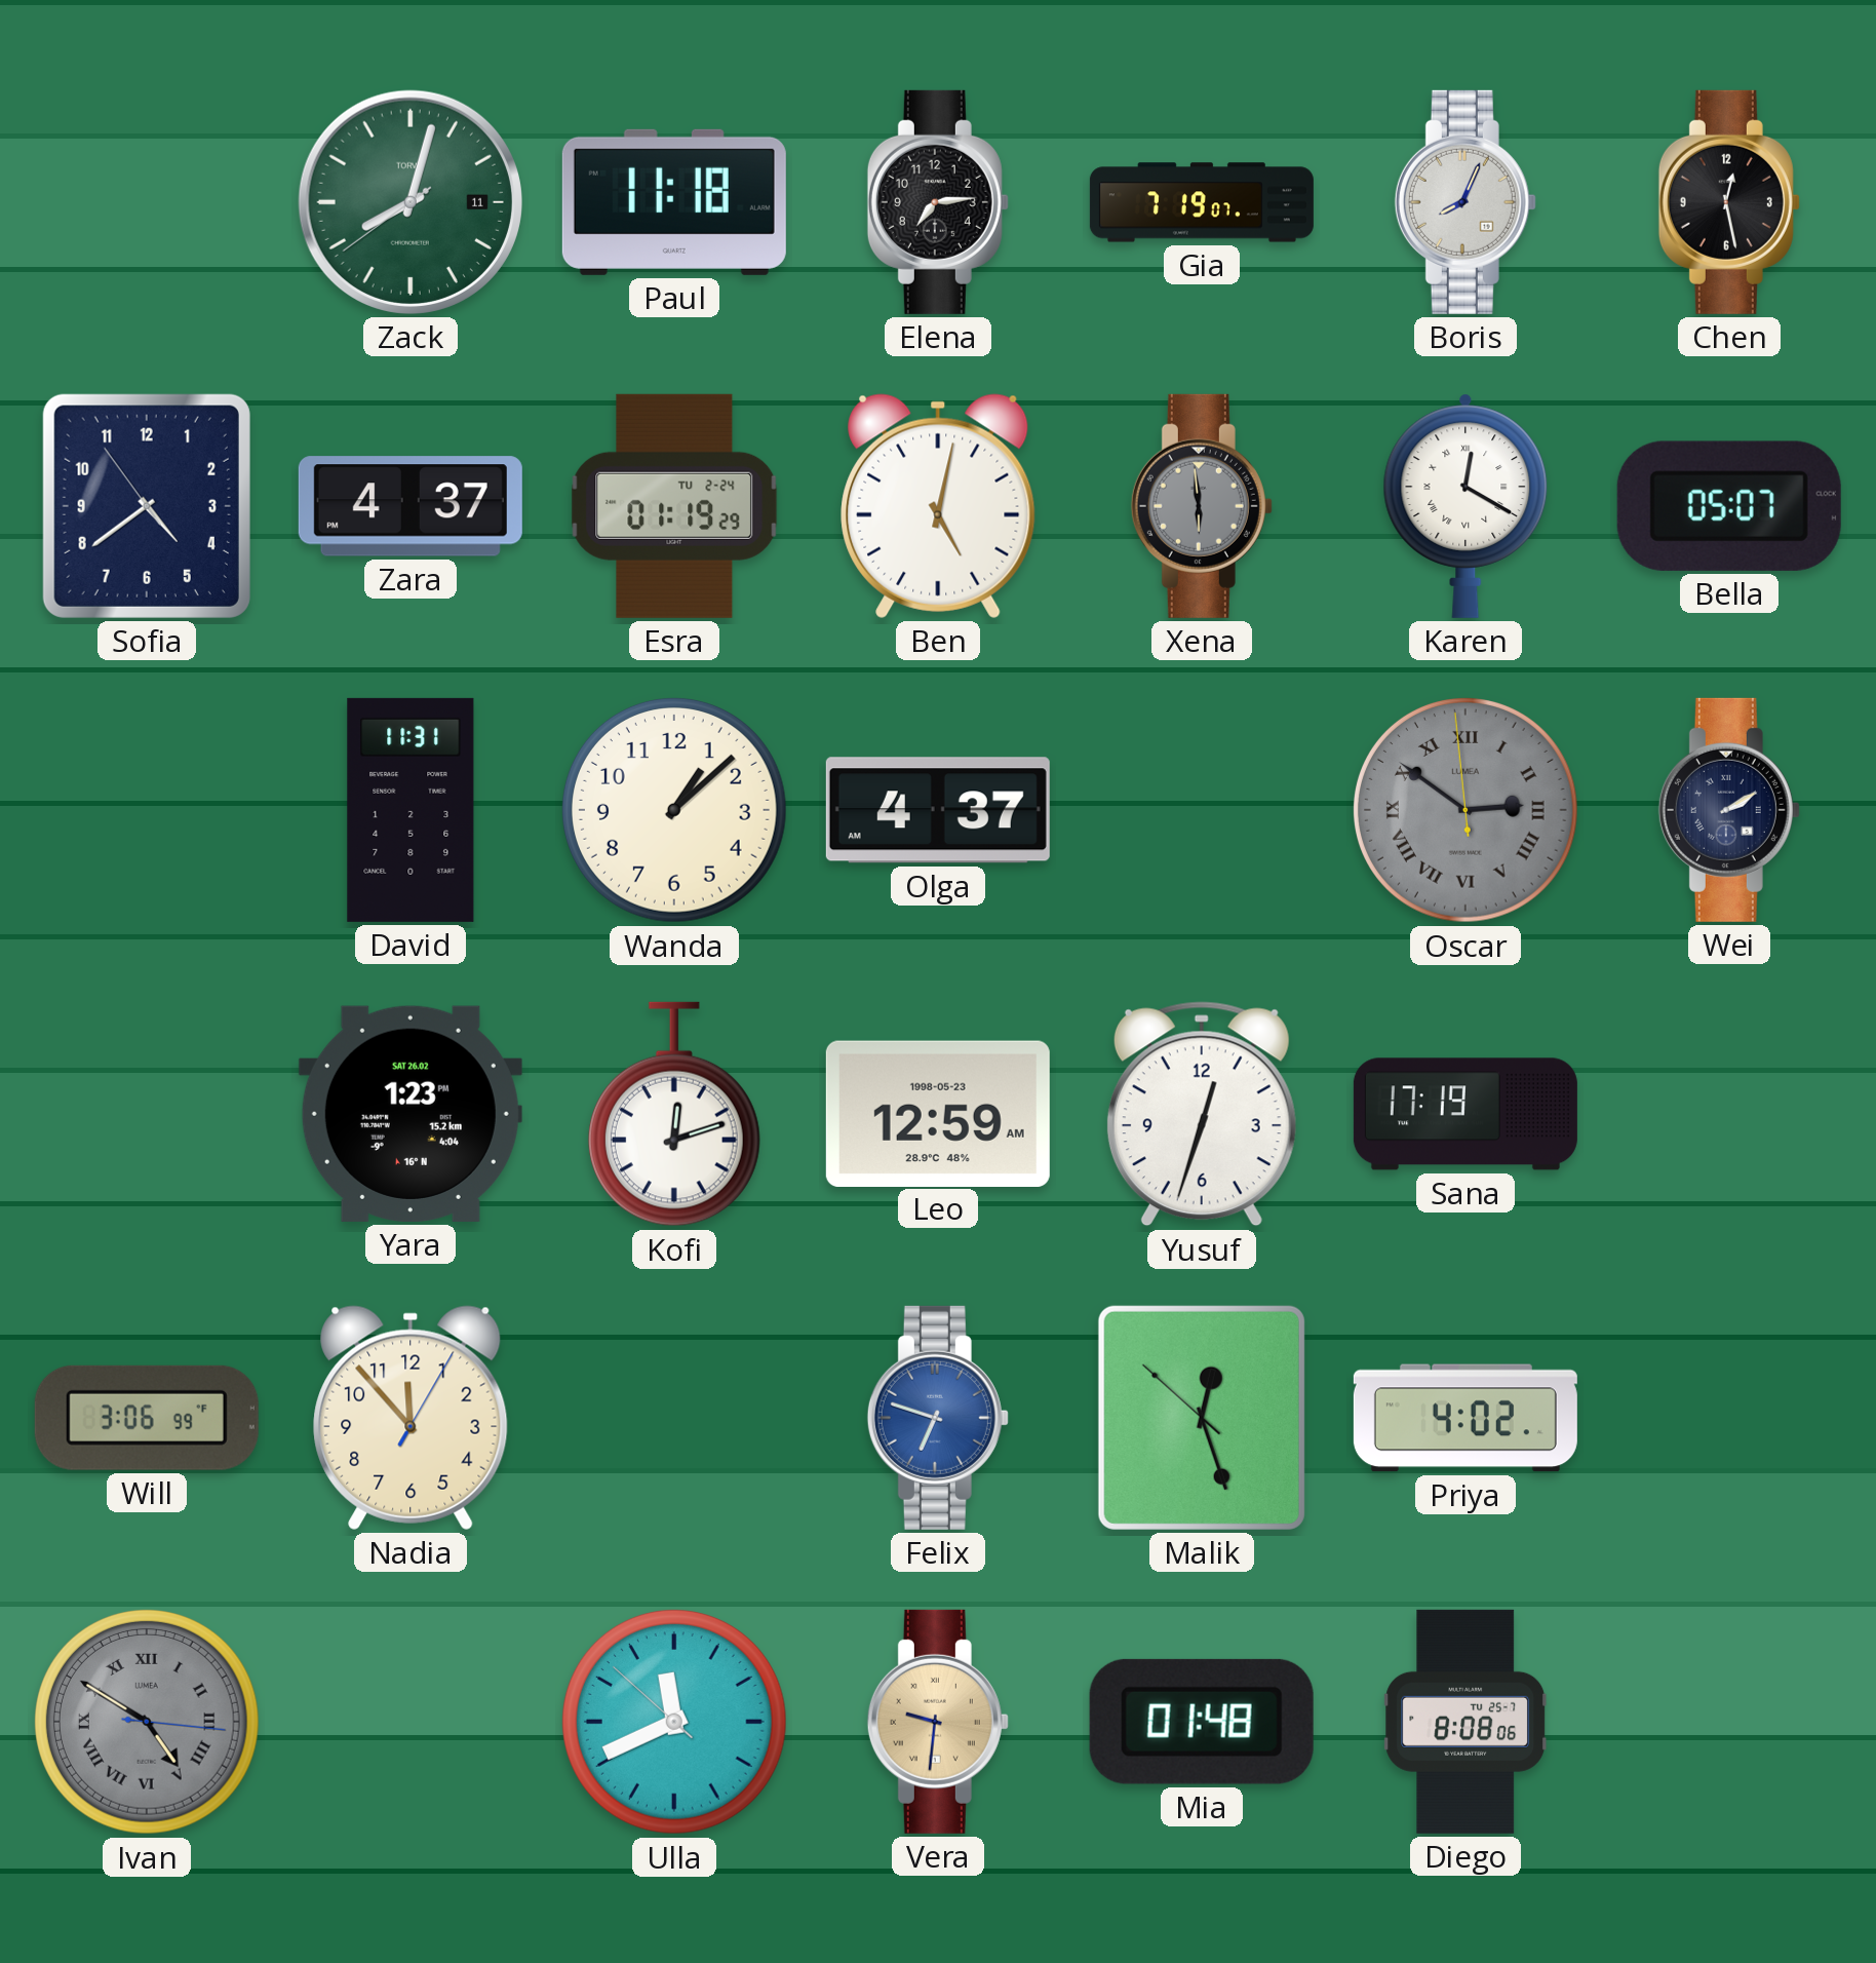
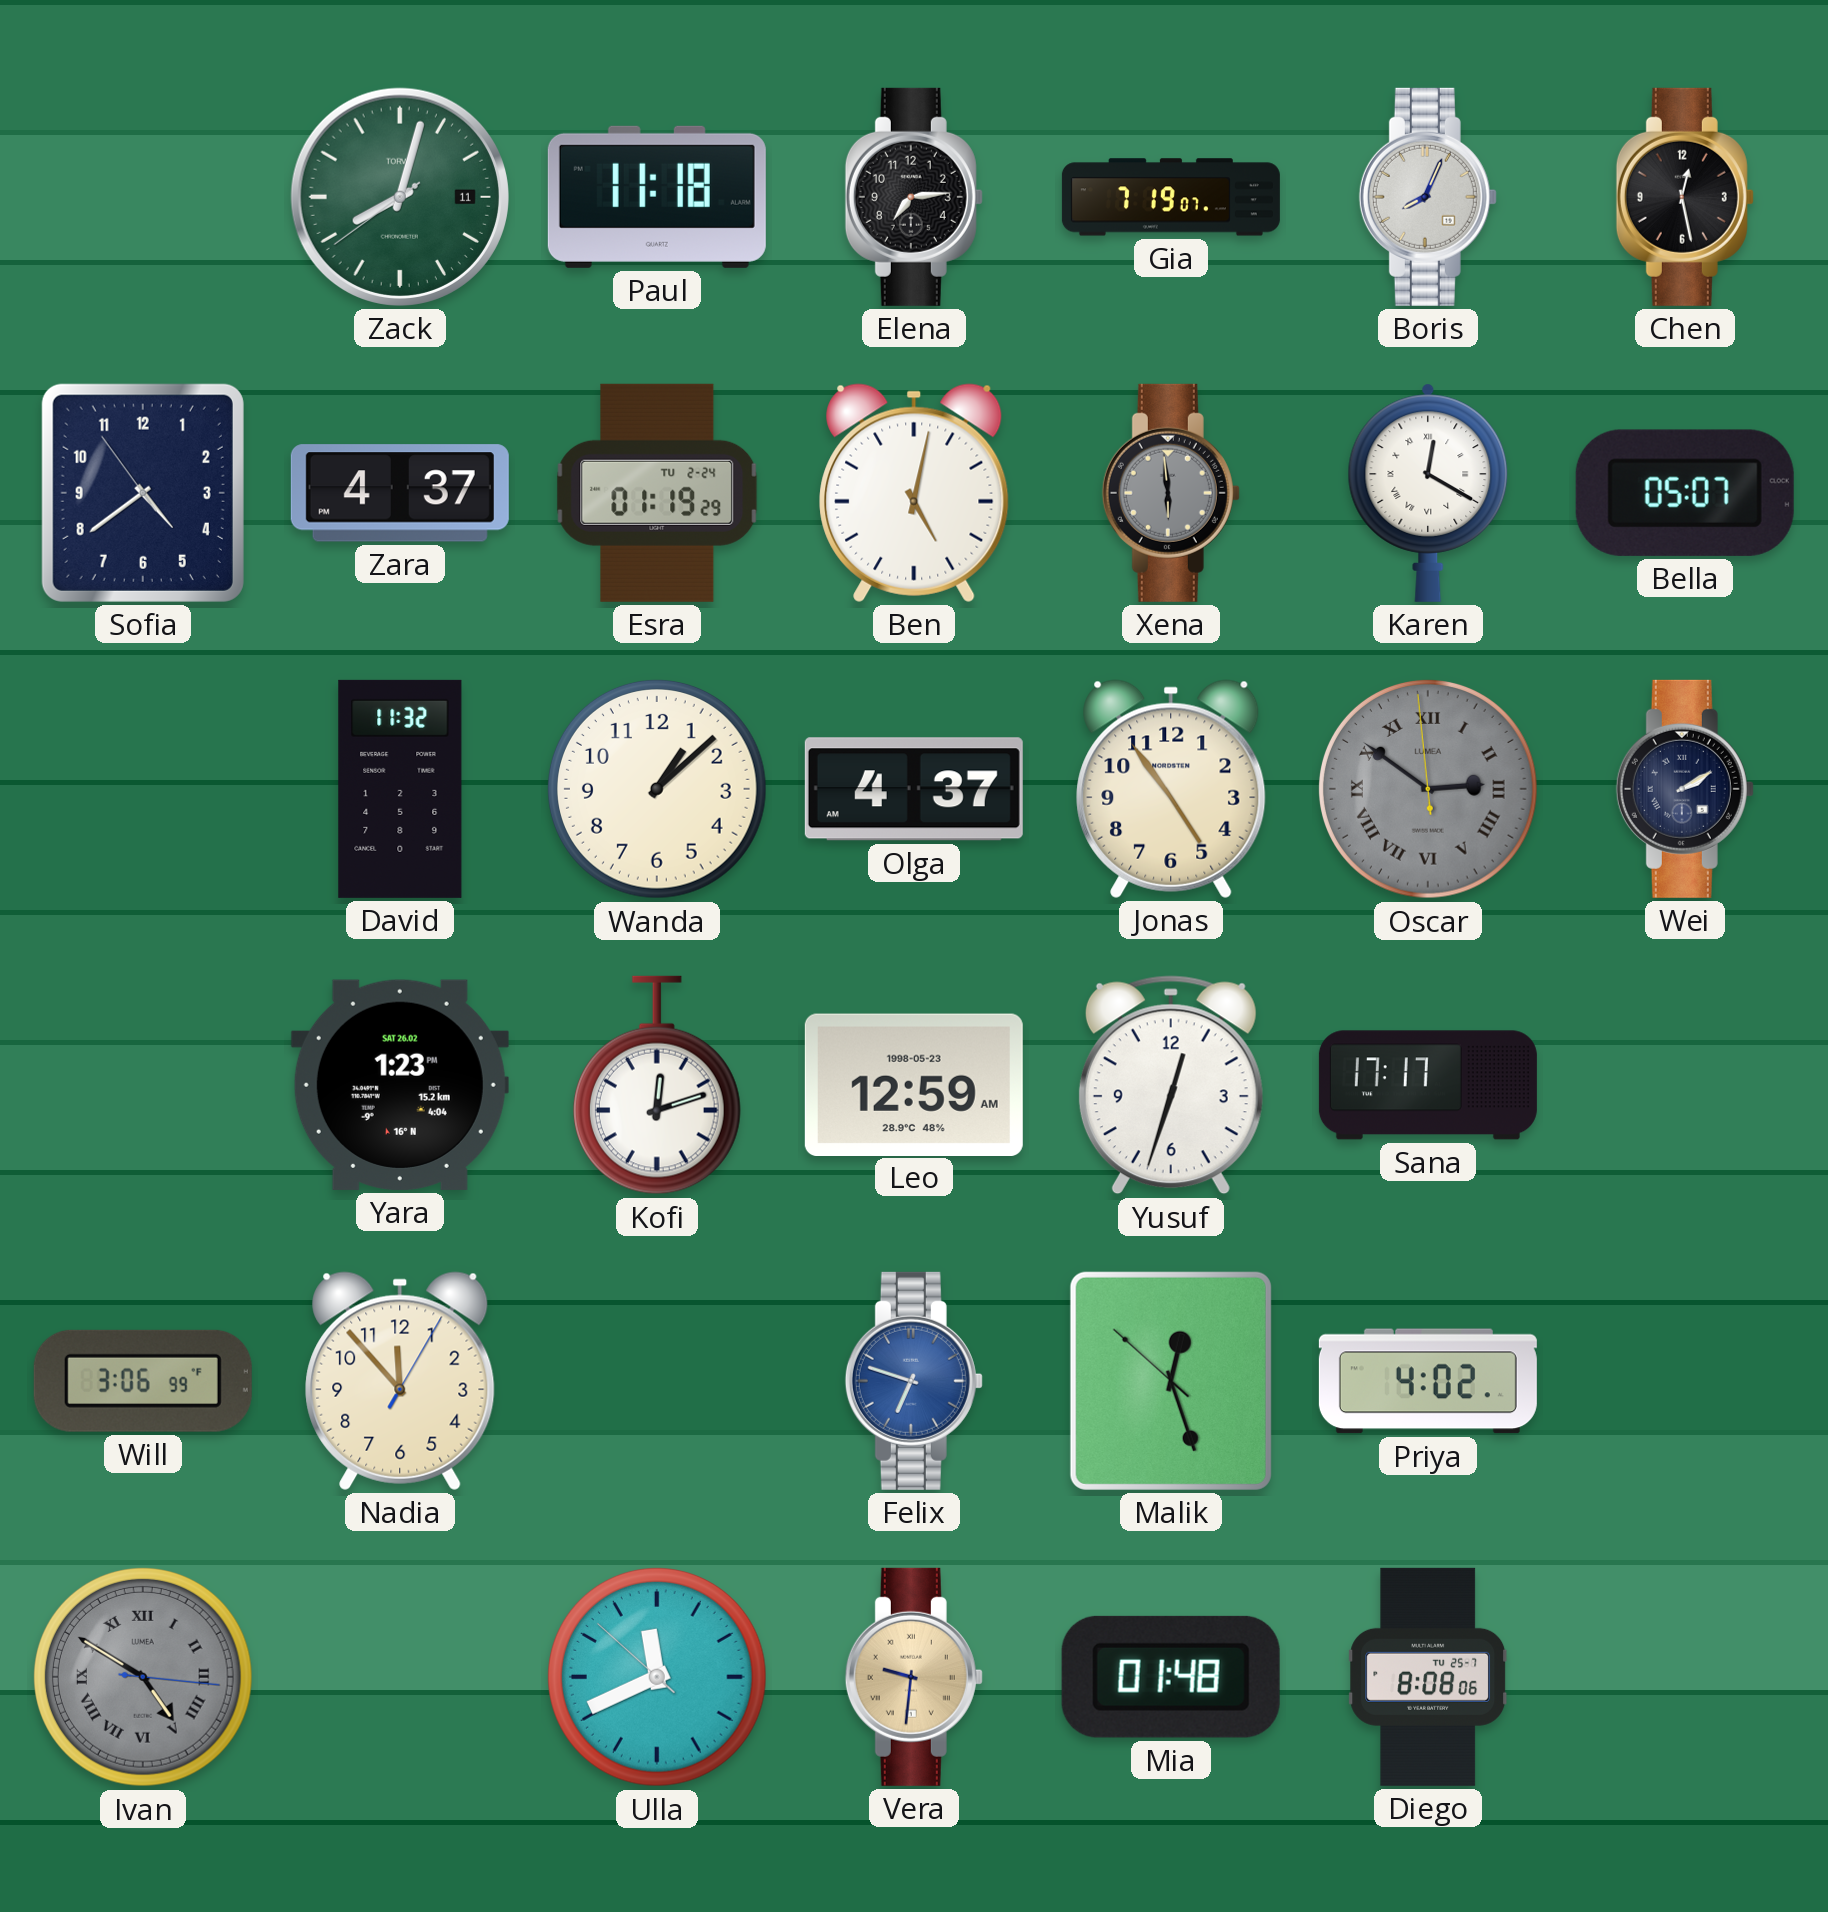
David: 11:31 -> 11:32
Jonas: none -> 4:54
Sana: 17:19 -> 17:17
